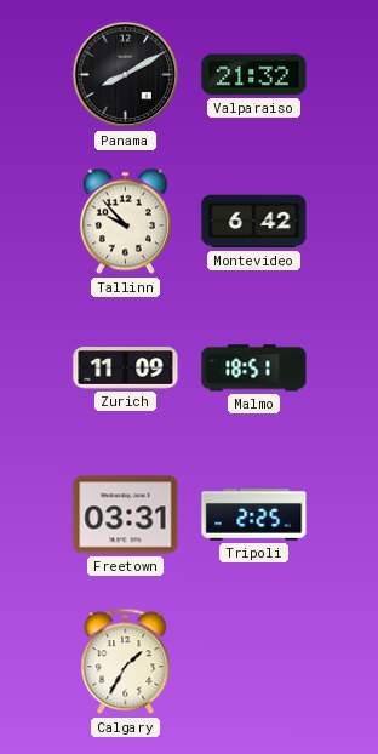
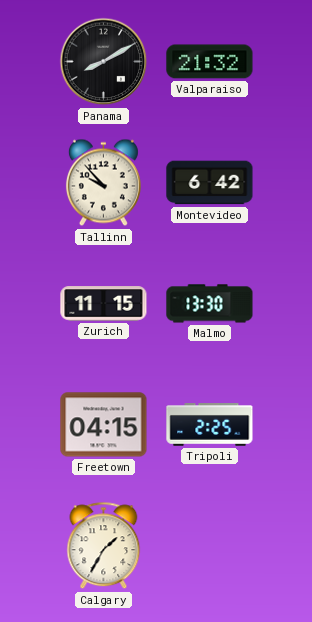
Zurich: 11:09 -> 11:15
Malmo: 18:51 -> 13:30
Freetown: 03:31 -> 04:15
